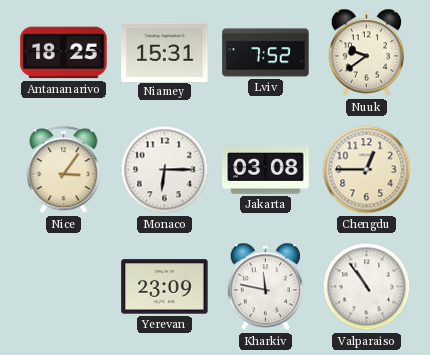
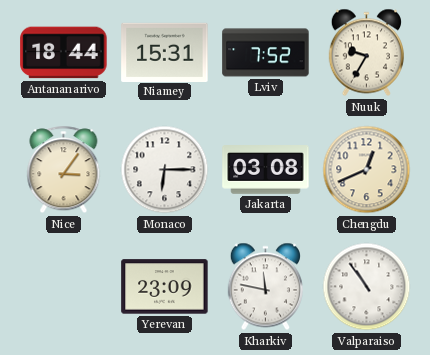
Antananarivo: 18:25 -> 18:44
Nuuk: 9:39 -> 9:35
Chengdu: 12:45 -> 12:41
